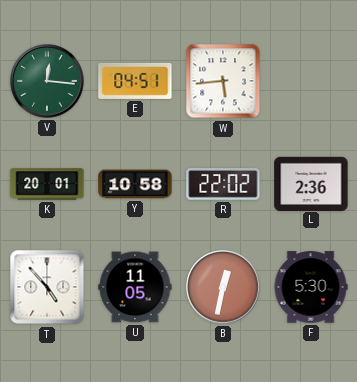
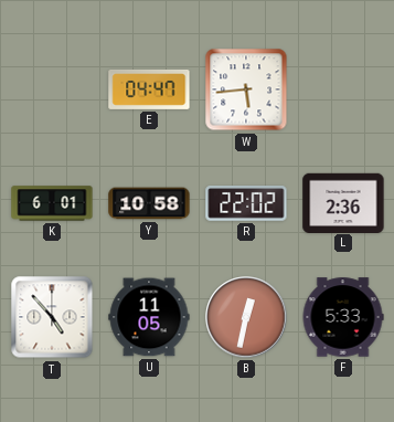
V: 12:16 -> none
E: 04:51 -> 04:47
K: 20:01 -> 6:01
F: 5:30 -> 5:33
